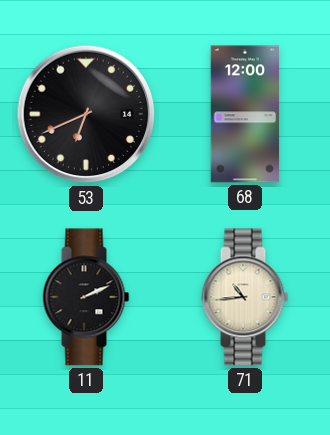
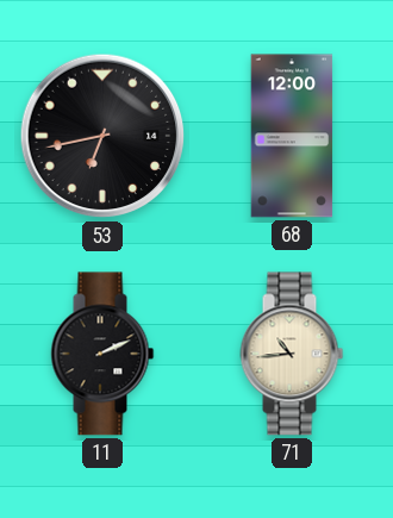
53: 6:41 -> 6:43
